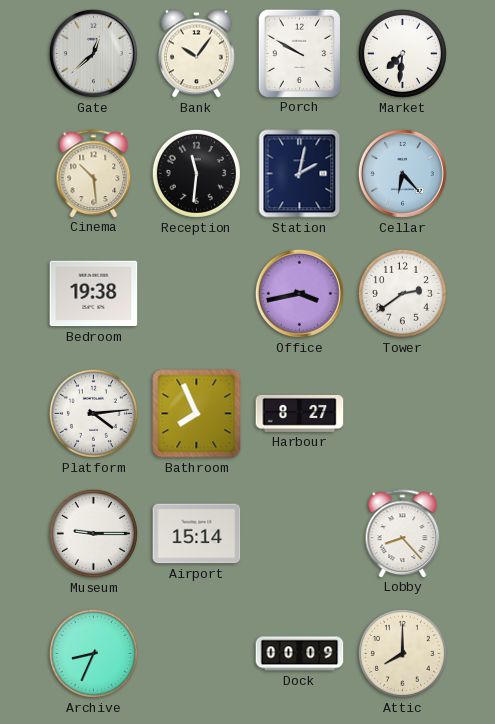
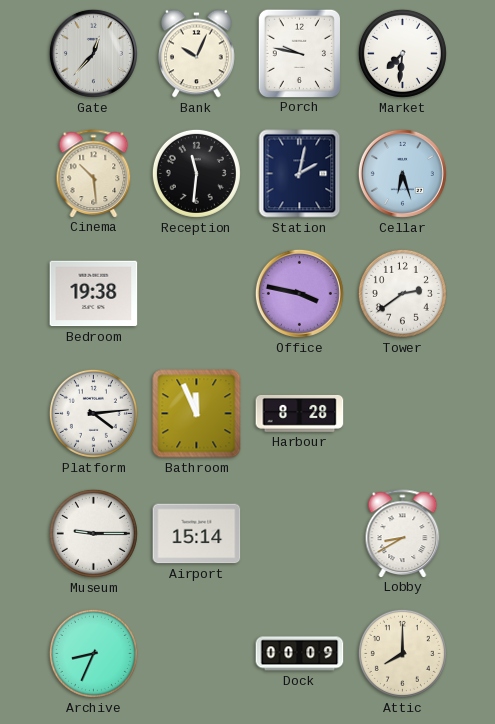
Gate: 12:38 -> 12:37
Bank: 10:06 -> 10:04
Porch: 9:50 -> 9:47
Cellar: 6:23 -> 6:27
Office: 3:43 -> 3:47
Bathroom: 7:56 -> 11:56
Harbour: 8:27 -> 8:28
Lobby: 8:23 -> 8:40
